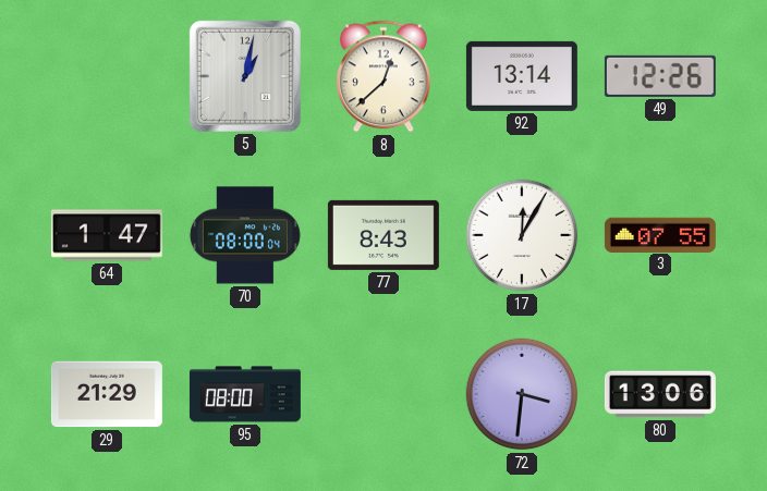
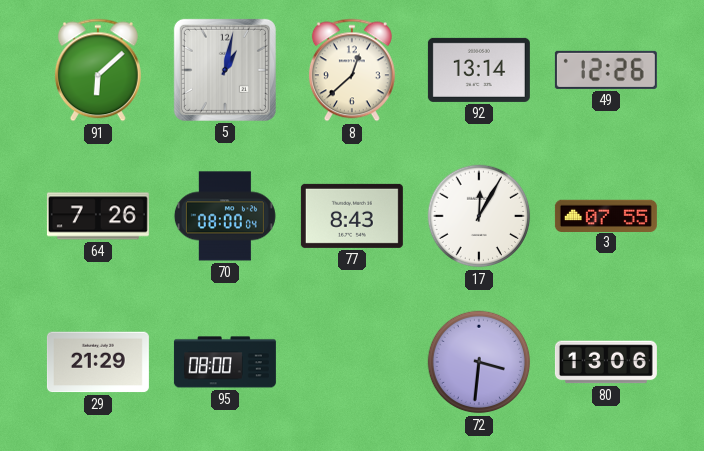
91: none -> 6:08
64: 1:47 -> 7:26
